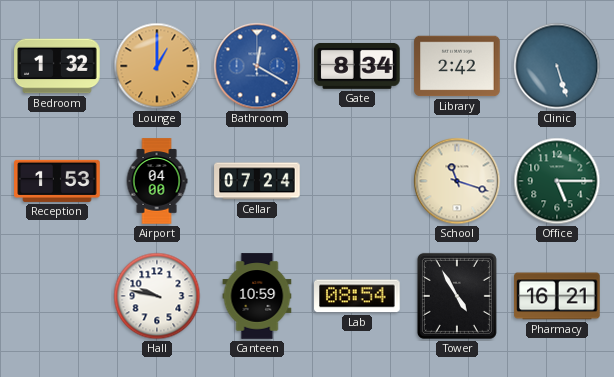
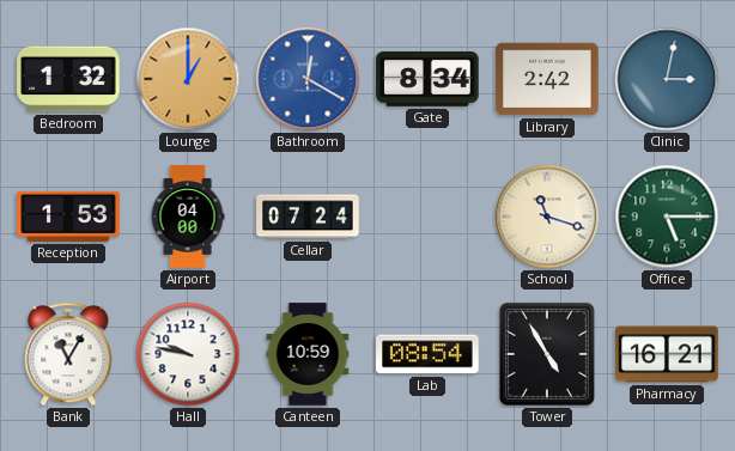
Clinic: 5:27 -> 3:02
Bank: none -> 11:05
